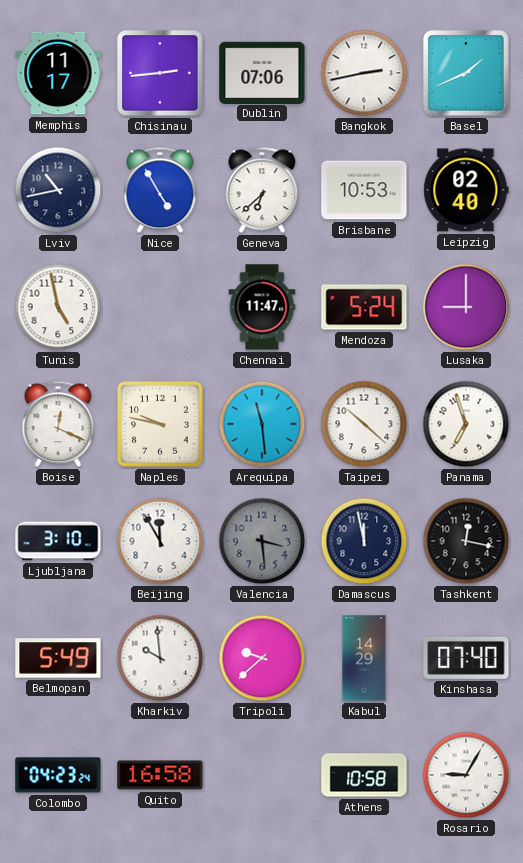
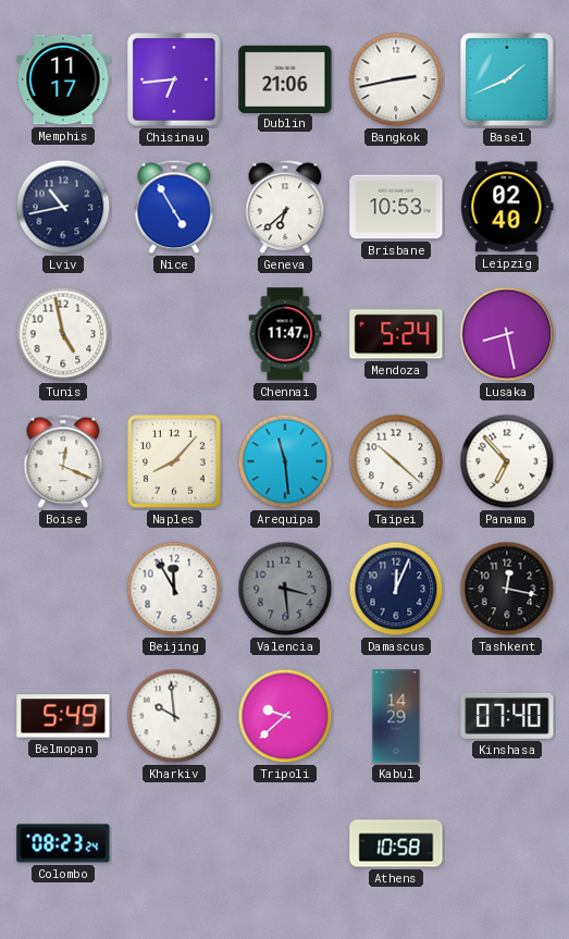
Chisinau: 2:44 -> 6:44
Dublin: 07:06 -> 21:06
Lusaka: 9:00 -> 8:28
Naples: 9:47 -> 8:07
Panama: 6:57 -> 6:53
Ljubljana: 3:10 -> none
Damascus: 11:58 -> 12:04
Colombo: 04:23 -> 08:23
Quito: 16:58 -> none
Rosario: 9:05 -> none
